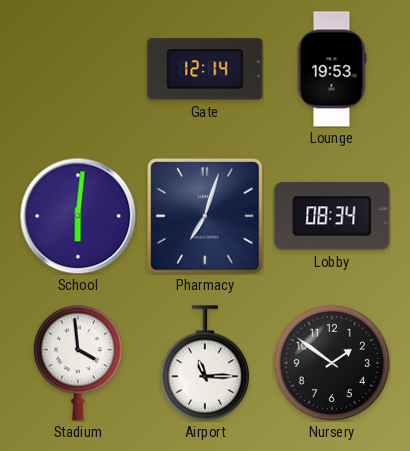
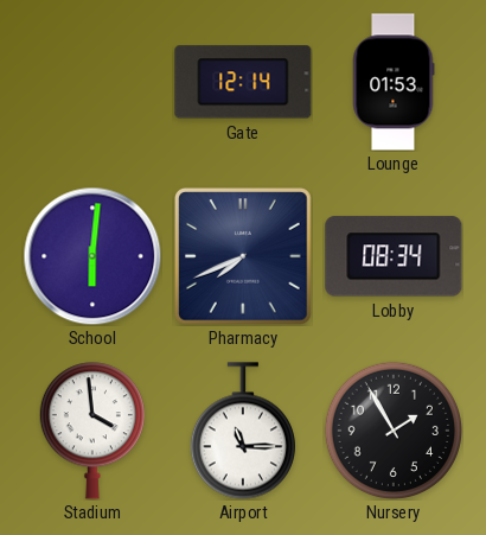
Lounge: 19:53 -> 01:53
Pharmacy: 7:03 -> 7:41
Nursery: 1:51 -> 1:55
